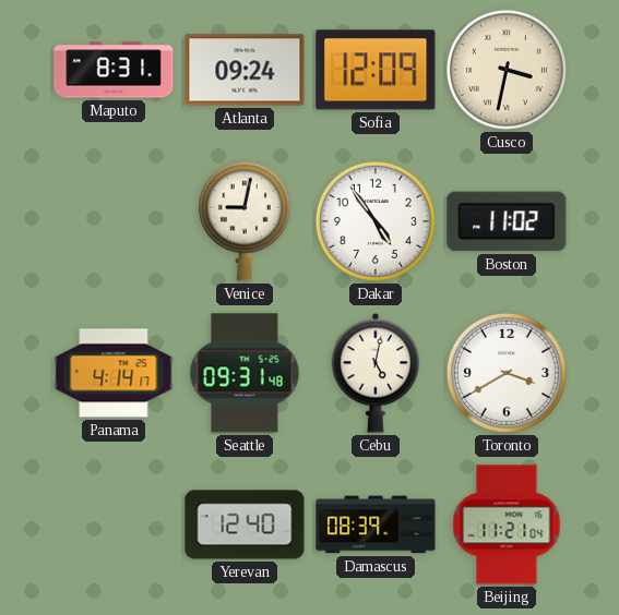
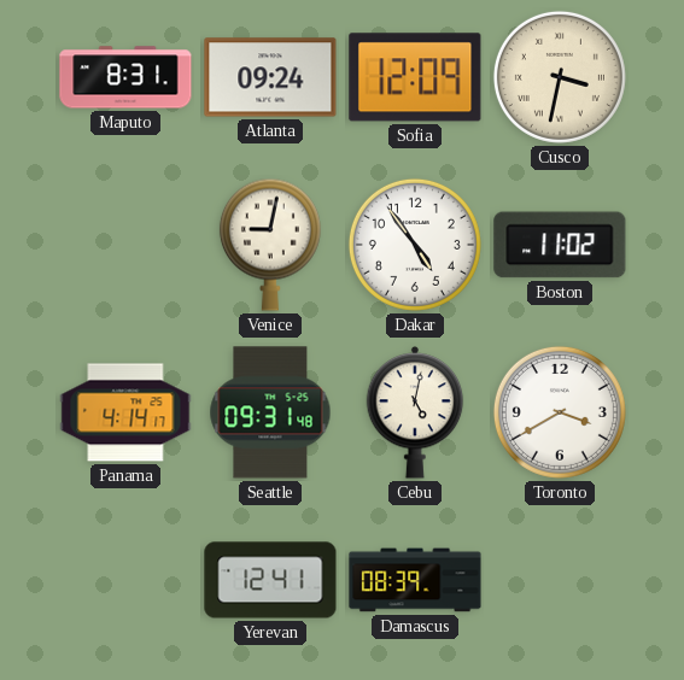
Yerevan: 12:40 -> 12:41
Beijing: 11:21 -> none
